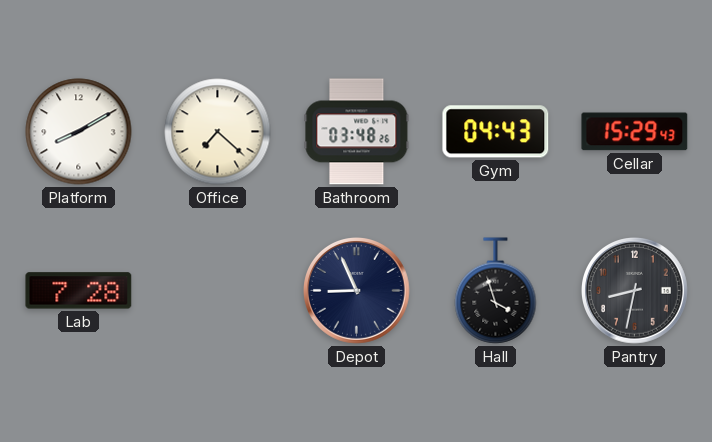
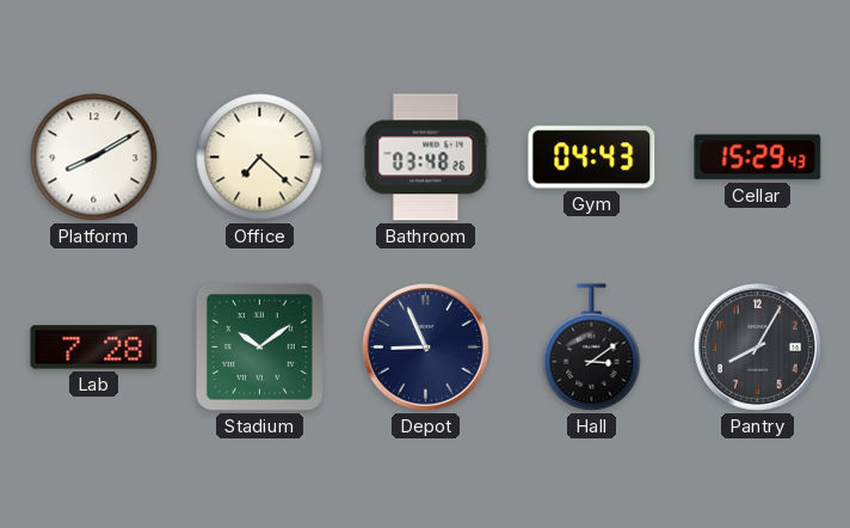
Stadium: none -> 10:09
Hall: 3:57 -> 3:09
Pantry: 8:32 -> 8:05
